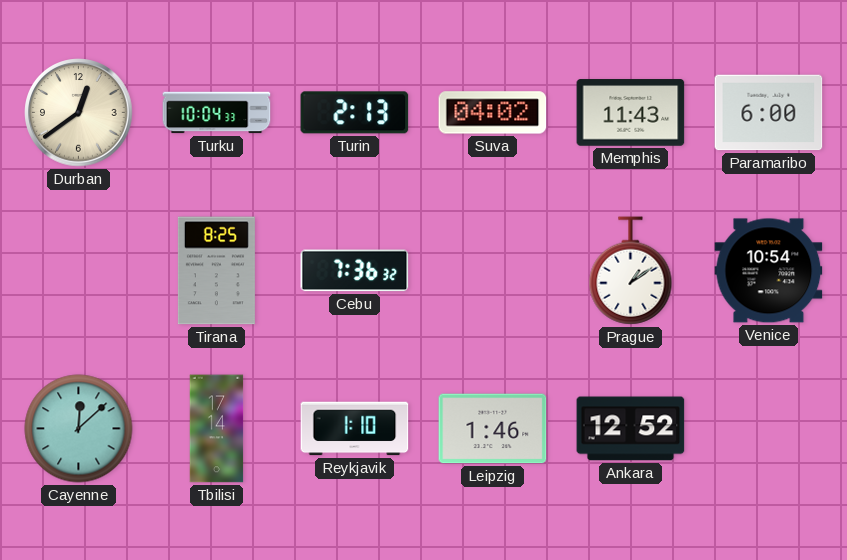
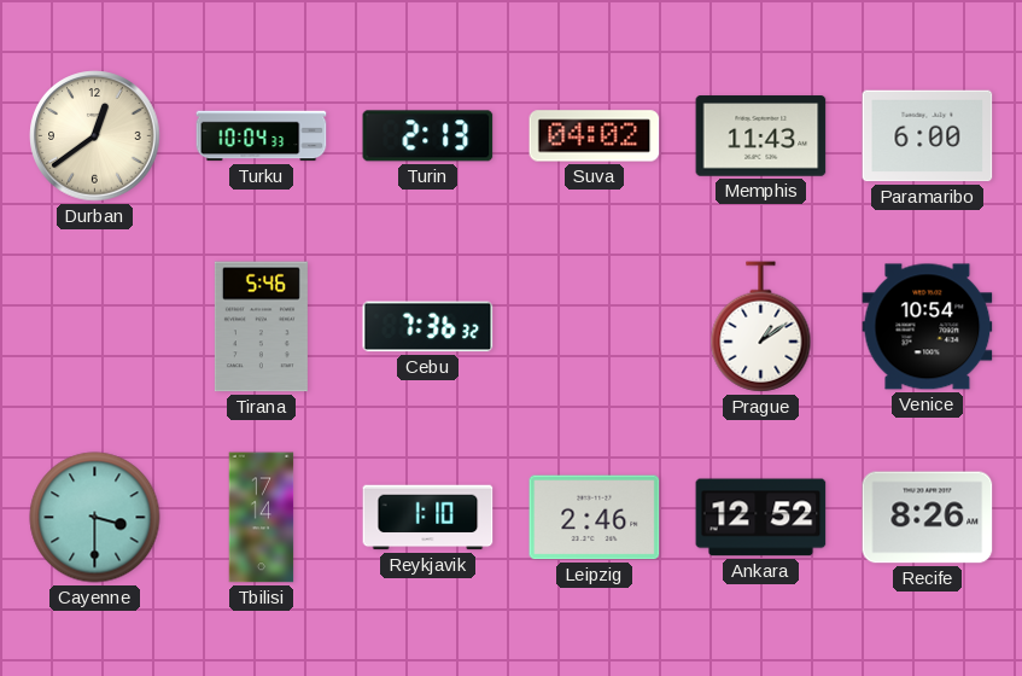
Tirana: 8:25 -> 5:46
Cayenne: 12:08 -> 3:30
Leipzig: 1:46 -> 2:46
Recife: none -> 8:26
